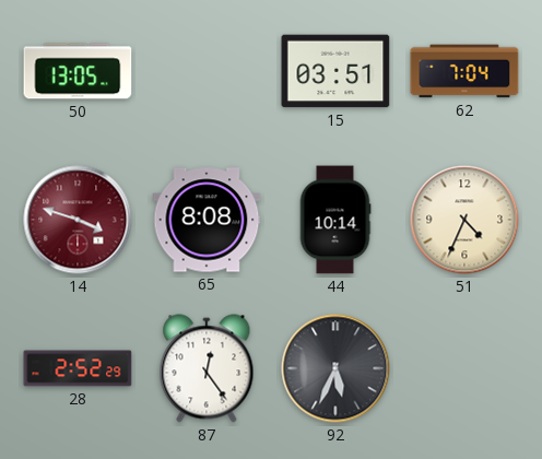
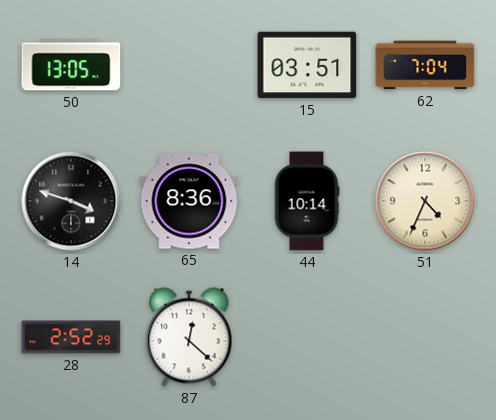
14 dial: burgundy -> black
65: 8:08 -> 8:36
87: 12:24 -> 12:22
92: 5:34 -> none
